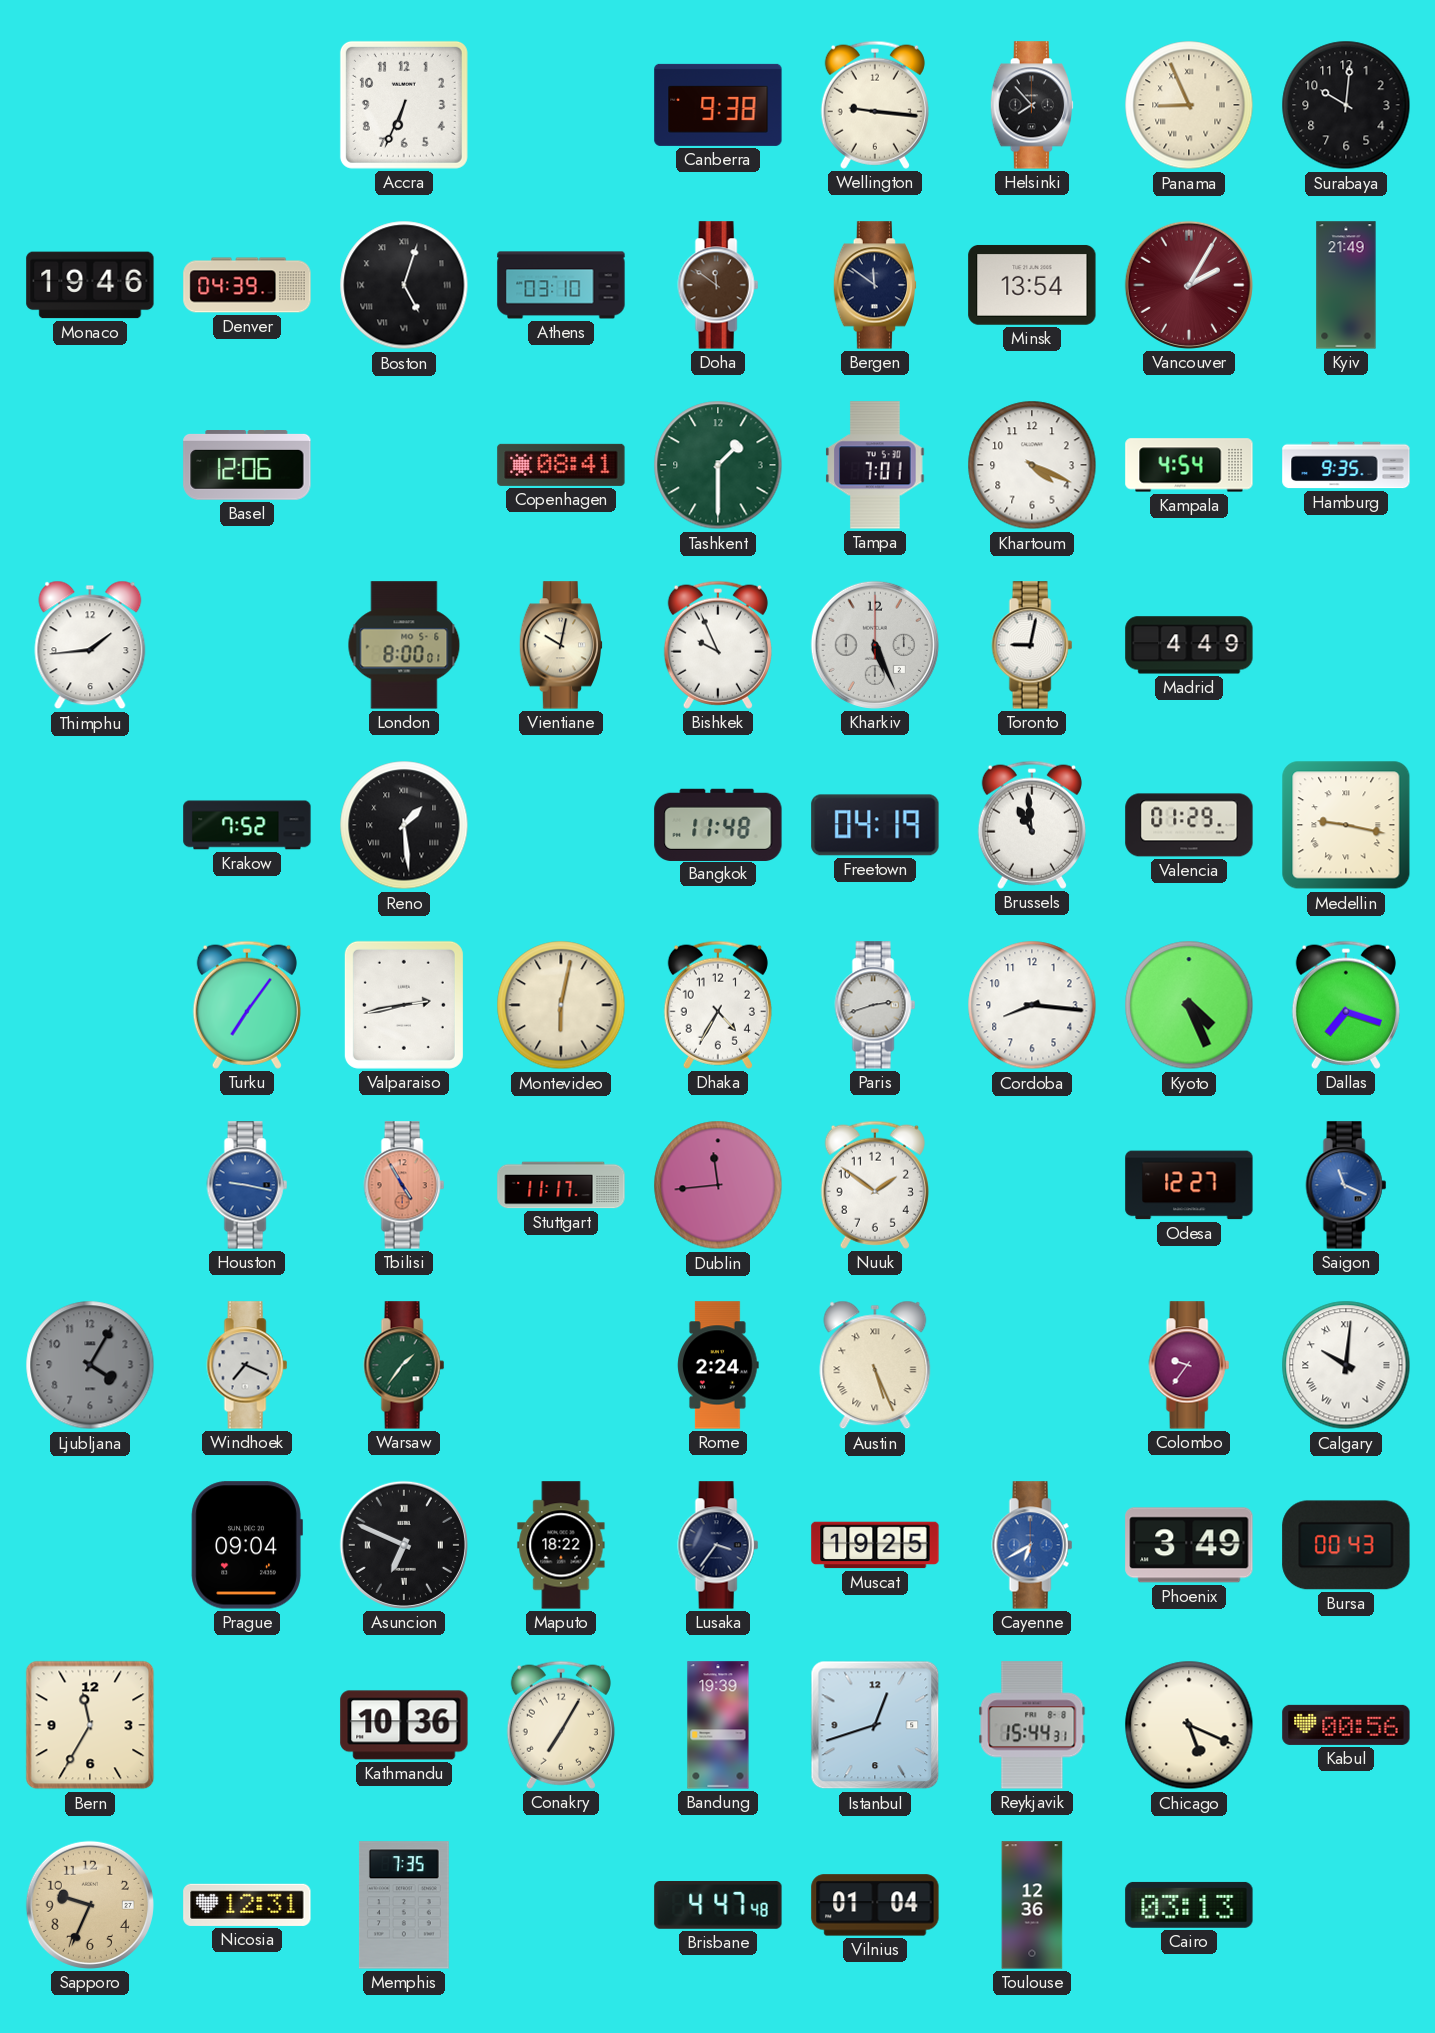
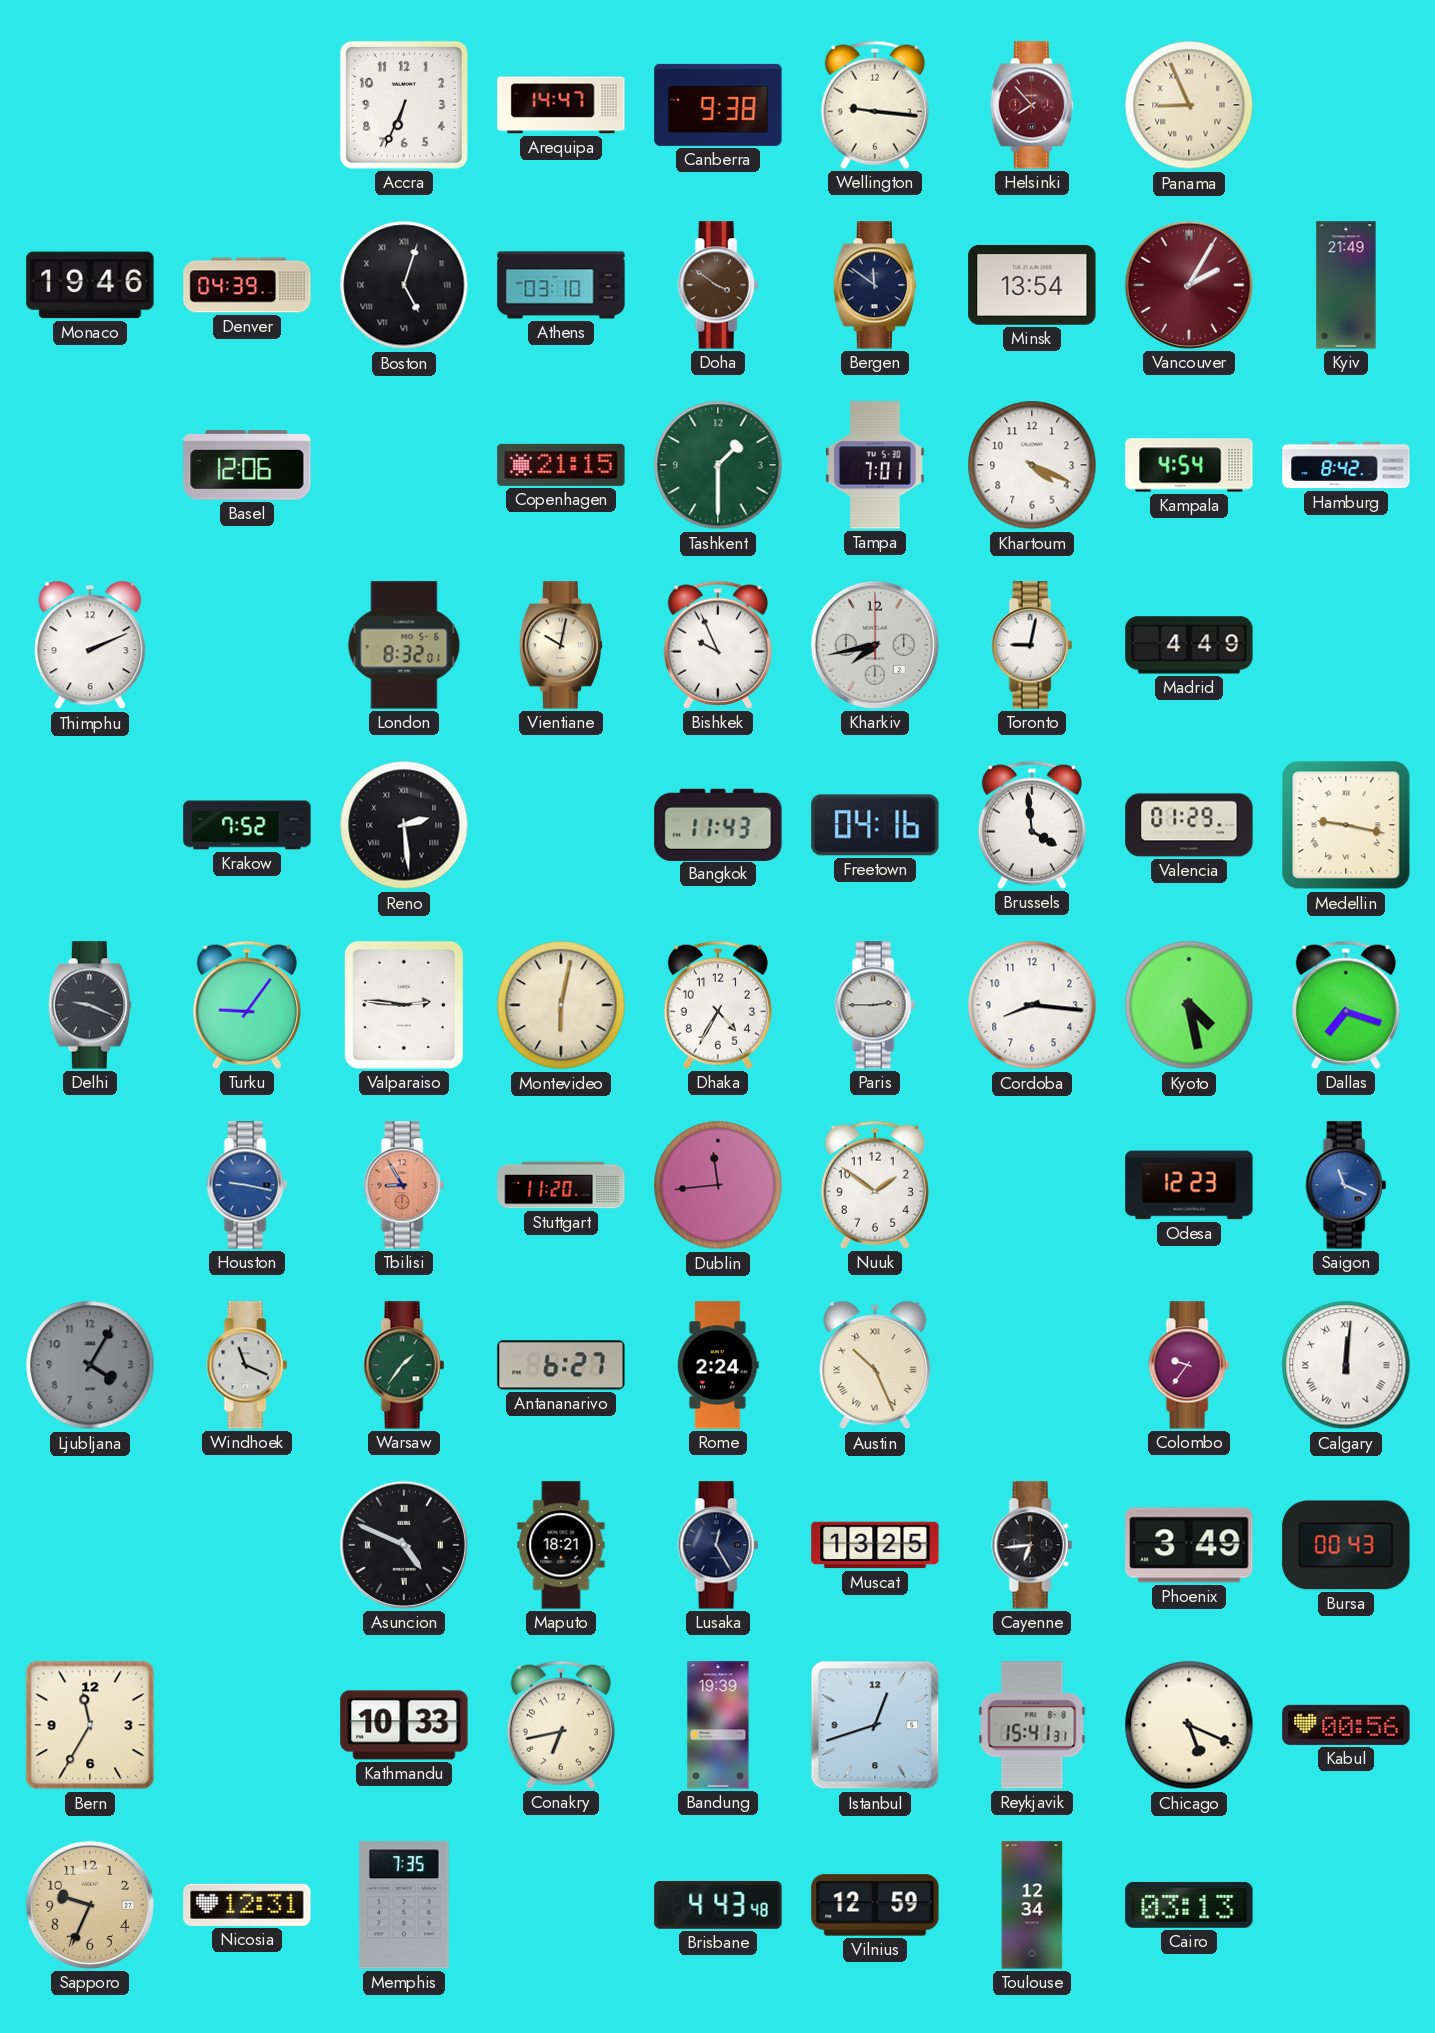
Arequipa: none -> 14:47
Helsinki dial: black -> burgundy
Surabaya: 10:01 -> none
Doha: 11:51 -> 3:51
Copenhagen: 08:41 -> 21:15
Hamburg: 9:35 -> 8:42
Thimphu: 1:44 -> 2:11
London: 8:00 -> 8:32
Kharkiv: 5:26 -> 7:43
Reno: 1:29 -> 2:29
Bangkok: 11:48 -> 11:43
Freetown: 04:19 -> 04:16
Brussels: 10:59 -> 3:59
Delhi: none -> 9:19
Turku: 7:06 -> 9:06
Valparaiso: 2:43 -> 2:46
Paris: 2:42 -> 2:45
Kyoto: 4:26 -> 4:28
Tbilisi: 4:55 -> 8:55
Stuttgart: 11:17 -> 11:20
Odesa: 12:27 -> 12:23
Windhoek: 7:19 -> 11:19
Antananarivo: none -> 6:27
Austin: 5:26 -> 10:26
Calgary: 10:01 -> 12:01
Prague: 09:04 -> none
Asuncion: 6:49 -> 4:49
Maputo: 18:22 -> 18:21
Lusaka: 3:36 -> 12:25
Muscat: 19:25 -> 13:25
Cayenne: 6:40 -> 6:44
Cayenne dial: blue -> black
Kathmandu: 10:36 -> 10:33
Conakry: 7:05 -> 6:43
Reykjavik: 15:44 -> 15:41
Brisbane: 4:47 -> 4:43
Vilnius: 01:04 -> 12:59
Toulouse: 12:36 -> 12:34
